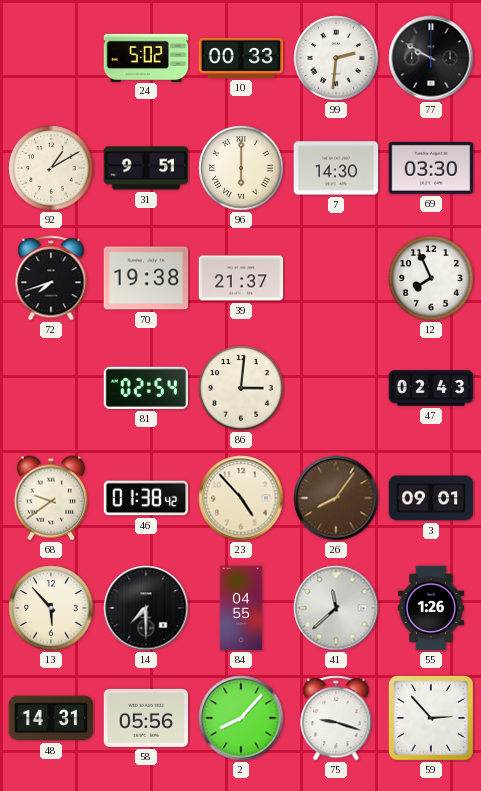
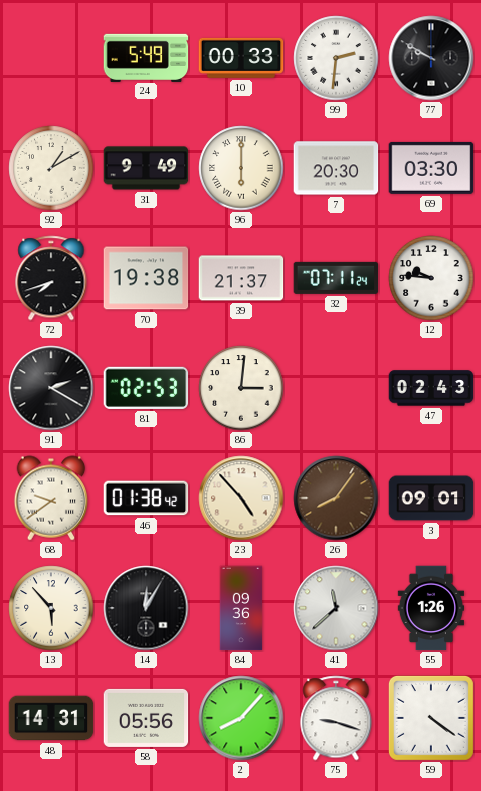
24: 5:02 -> 5:49
31: 9:51 -> 9:49
7: 14:30 -> 20:30
32: none -> 07:11
12: 7:56 -> 9:46
91: none -> 2:20
81: 02:54 -> 02:53
14: 7:30 -> 12:05
84: 04:55 -> 09:36
59: 2:53 -> 4:21
